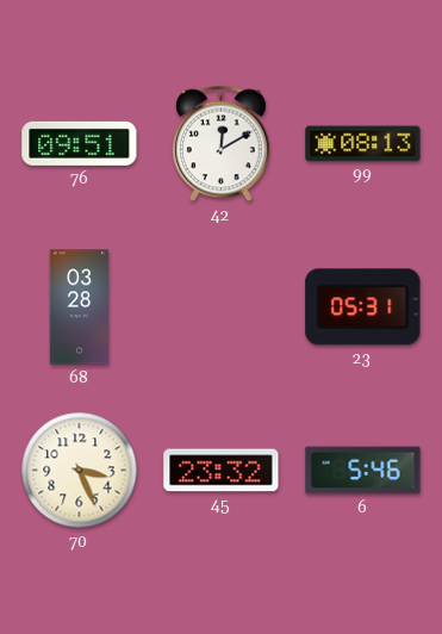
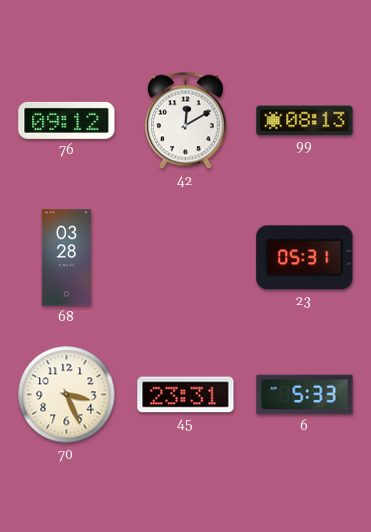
76: 09:51 -> 09:12
45: 23:32 -> 23:31
6: 5:46 -> 5:33
